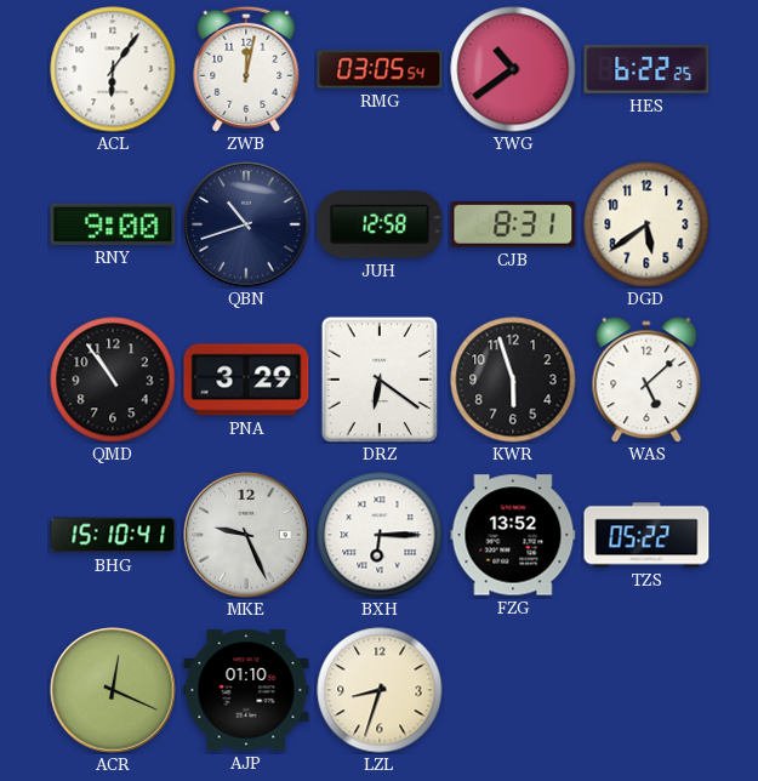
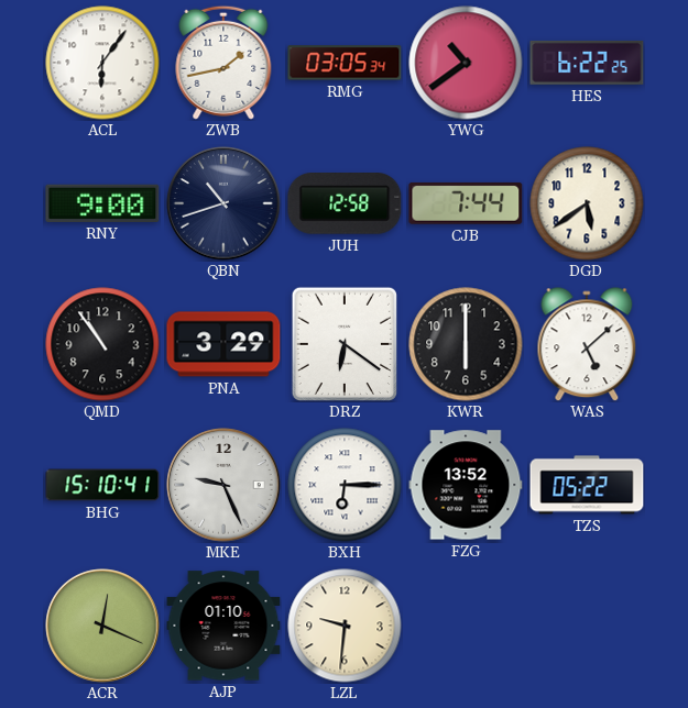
ZWB: 12:02 -> 1:43
RMG: 03:05:54 -> 03:05:34
CJB: 8:31 -> 7:44
KWR: 5:57 -> 6:00
LZL: 8:33 -> 9:31
